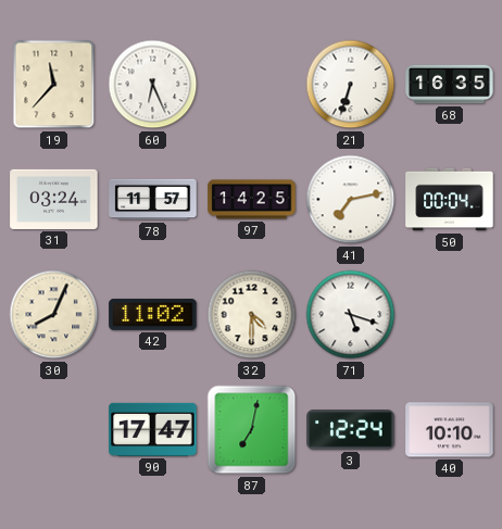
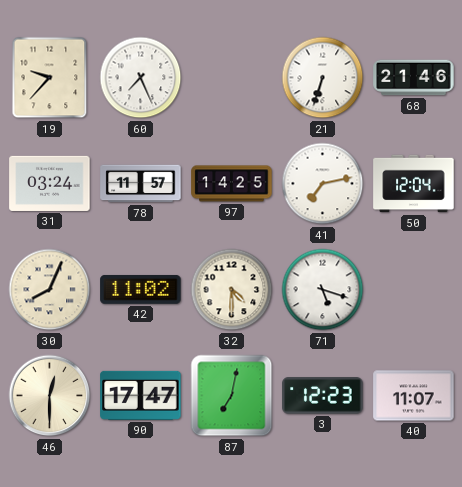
19: 11:37 -> 9:37
60: 6:26 -> 7:26
68: 16:35 -> 21:46
50: 00:04 -> 12:04
46: none -> 12:30
3: 12:24 -> 12:23
40: 10:10 -> 11:07
